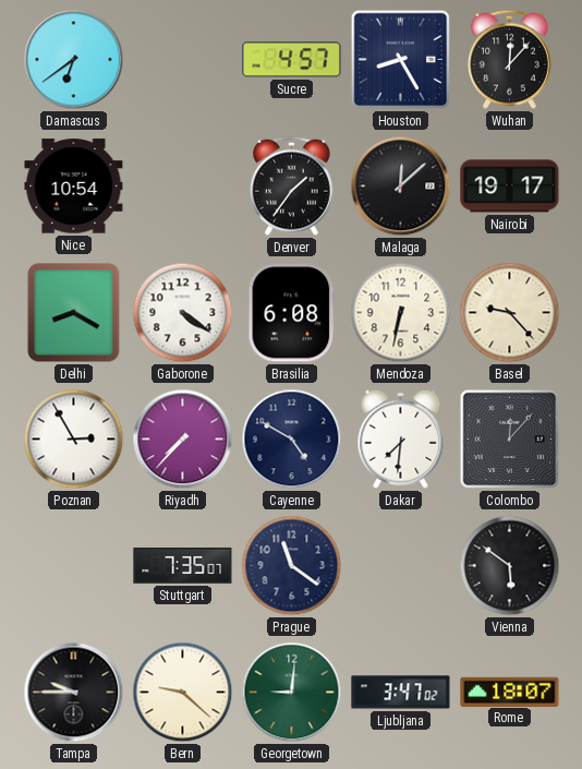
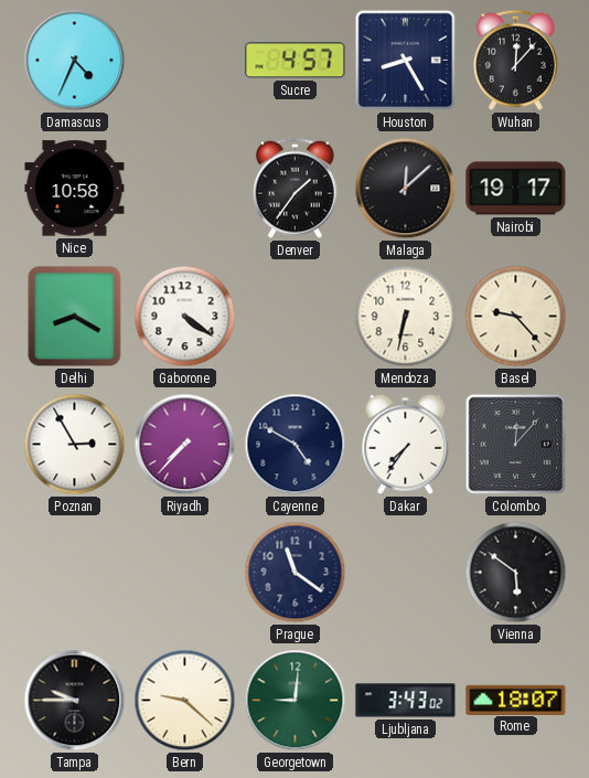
Damascus: 6:39 -> 4:34
Nice: 10:54 -> 10:58
Brasilia: 6:08 -> none
Dakar: 7:31 -> 7:36
Stuttgart: 7:35 -> none
Ljubljana: 3:47 -> 3:43
